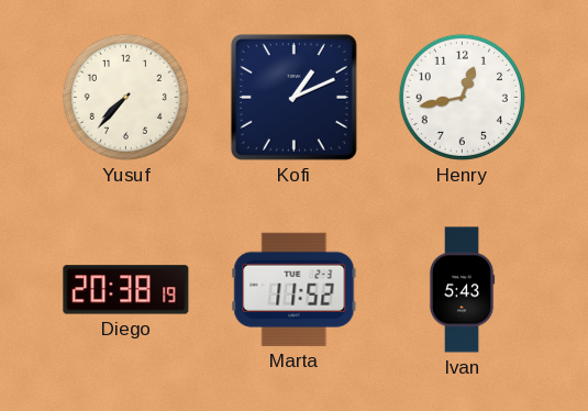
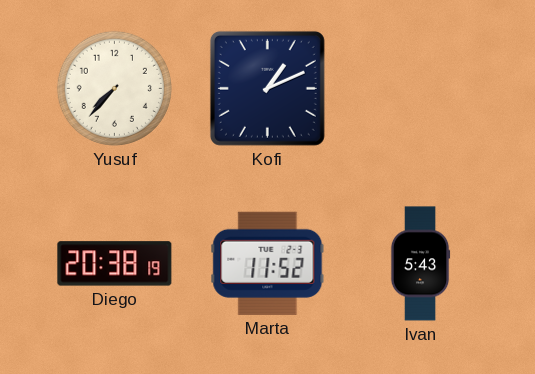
Henry: 12:43 -> none
